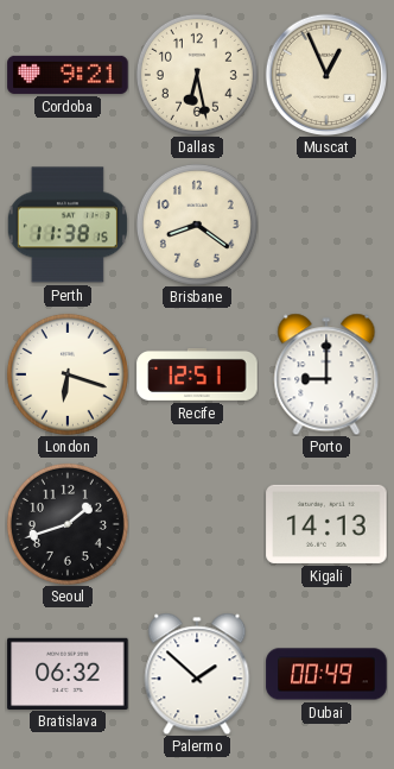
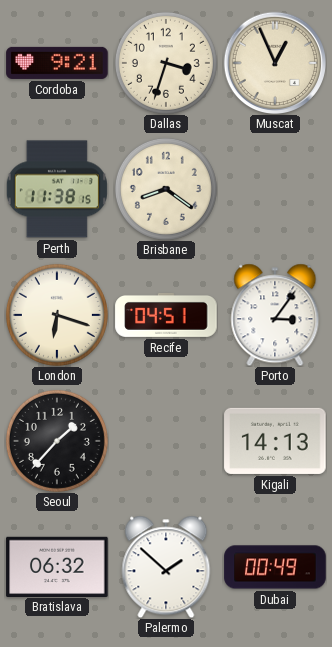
Dallas: 6:28 -> 3:33
Recife: 12:51 -> 04:51
Porto: 9:00 -> 3:06
Seoul: 1:42 -> 1:37
